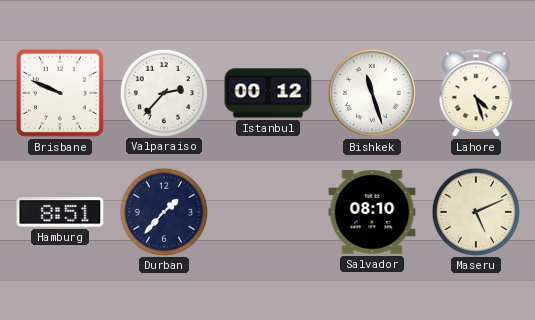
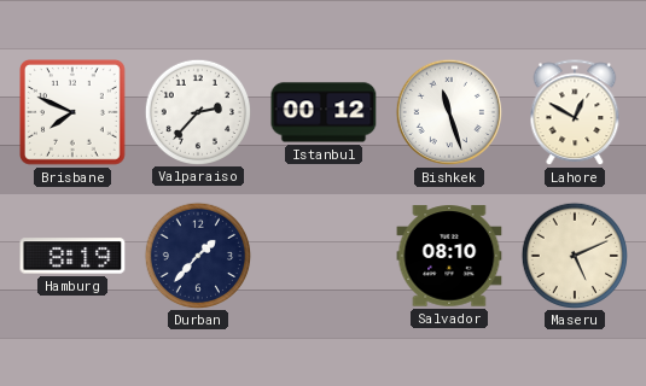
Brisbane: 9:49 -> 7:49
Lahore: 4:27 -> 12:50
Hamburg: 8:51 -> 8:19
